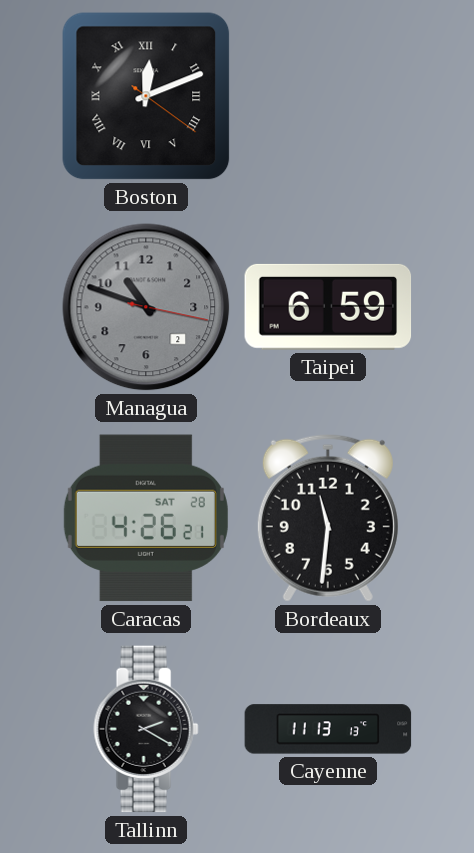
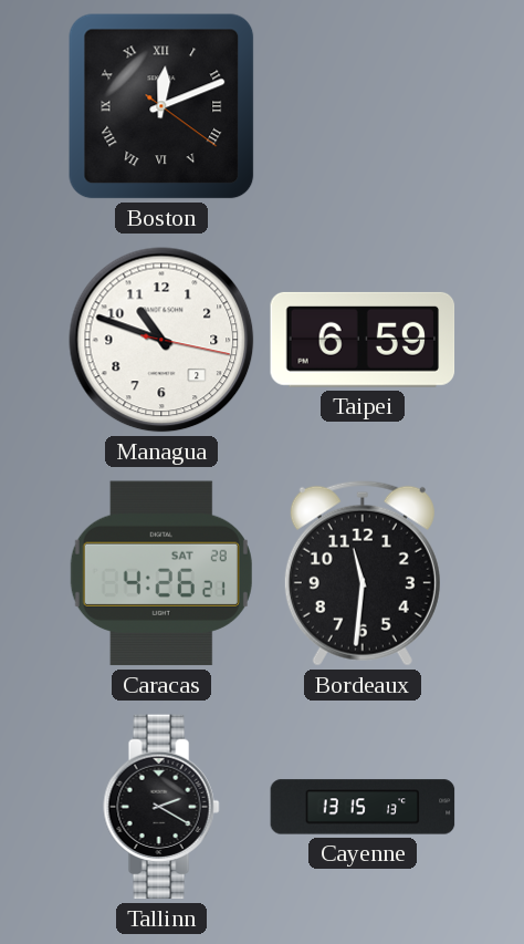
Managua dial: grey -> white
Cayenne: 11:13 -> 13:15
